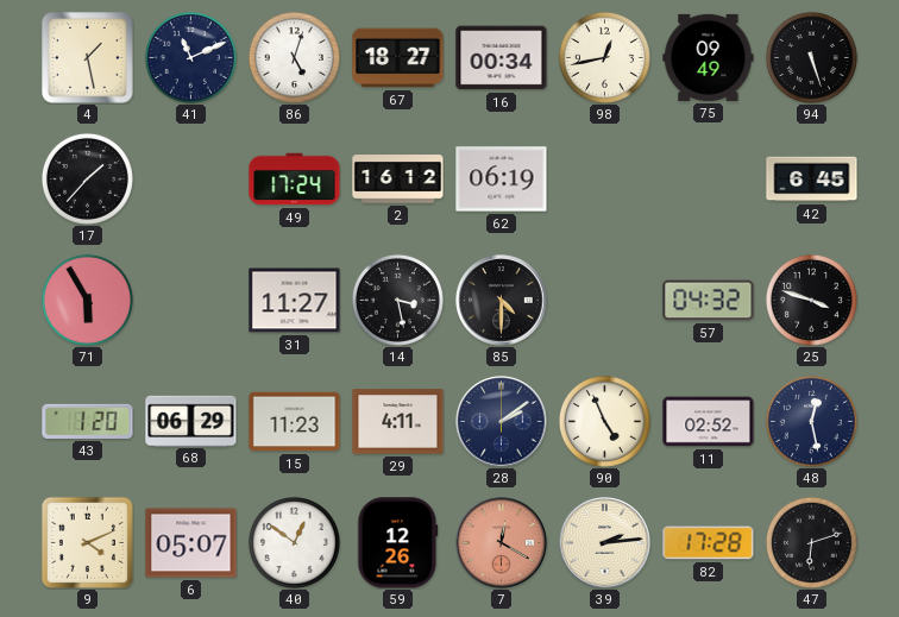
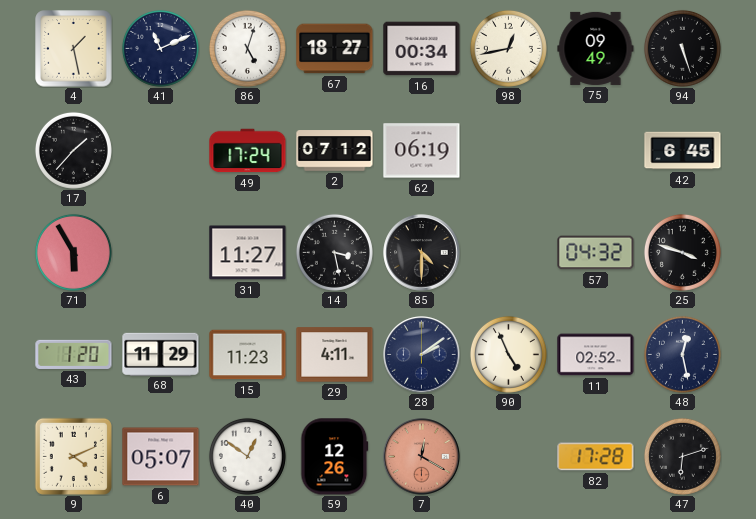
2: 16:12 -> 07:12
68: 06:29 -> 11:29
39: 2:14 -> none
